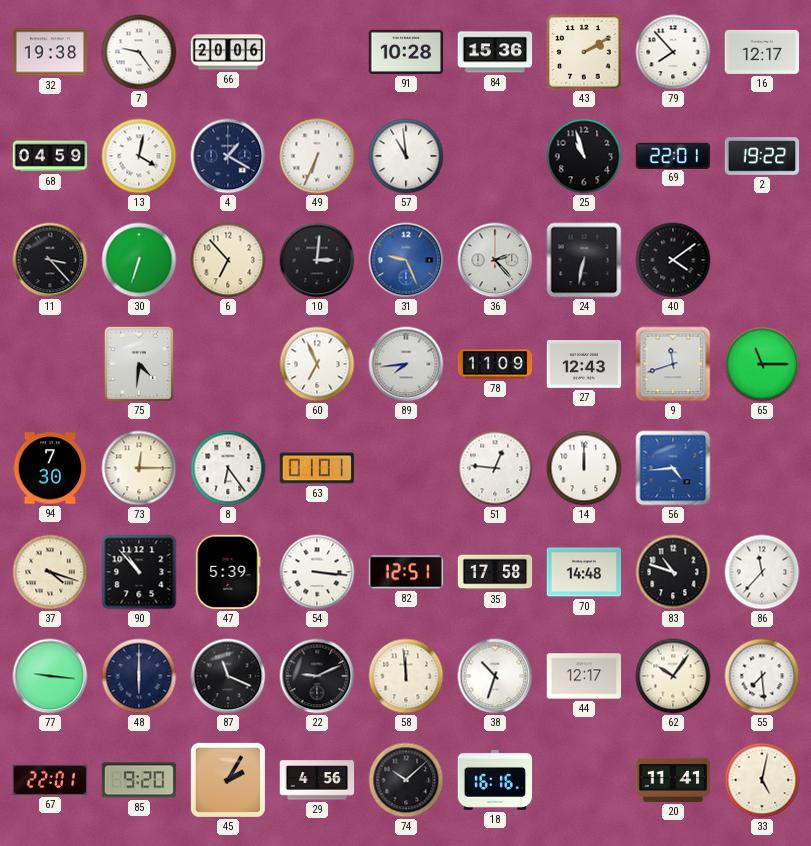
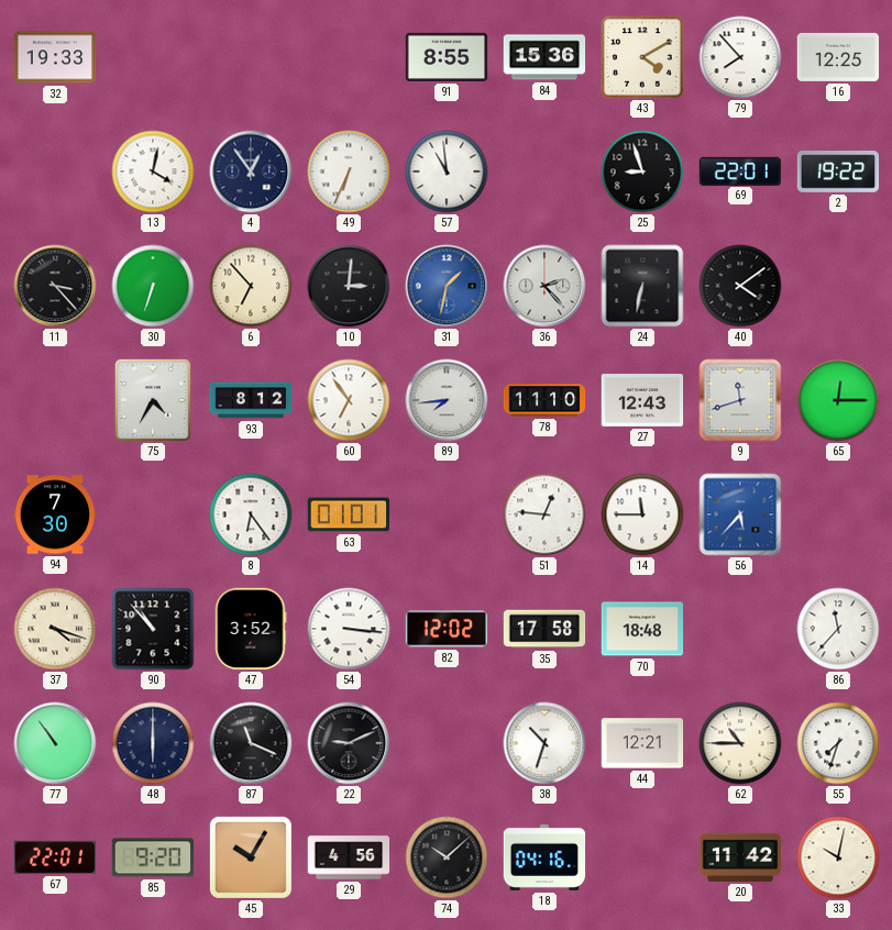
32: 19:38 -> 19:33
7: 9:24 -> none
66: 20:06 -> none
91: 10:28 -> 8:55
43: 2:10 -> 4:10
16: 12:17 -> 12:25
68: 04:59 -> none
4: 1:20 -> 12:54
25: 10:57 -> 8:57
31: 9:26 -> 1:32
75: 4:31 -> 4:35
93: none -> 8:12
60: 6:56 -> 6:54
78: 11:09 -> 11:10
65: 11:15 -> 12:15
73: 12:15 -> none
14: 12:00 -> 11:45
56: 4:44 -> 5:37
47: 5:39 -> 3:52
82: 12:51 -> 12:02
70: 14:48 -> 18:48
83: 10:48 -> none
77: 9:16 -> 10:54
58: 11:59 -> none
44: 12:17 -> 12:21
62: 10:06 -> 10:45
55: 7:29 -> 7:33
45: 2:05 -> 10:05
18: 16:16 -> 04:16
20: 11:41 -> 11:42
33: 5:02 -> 10:02
